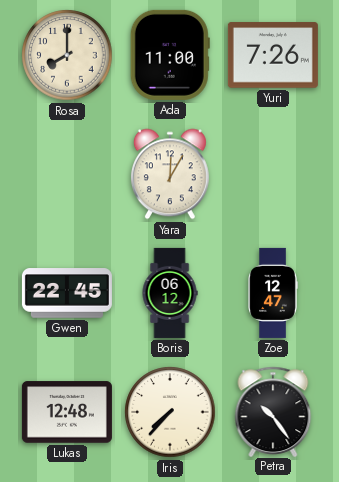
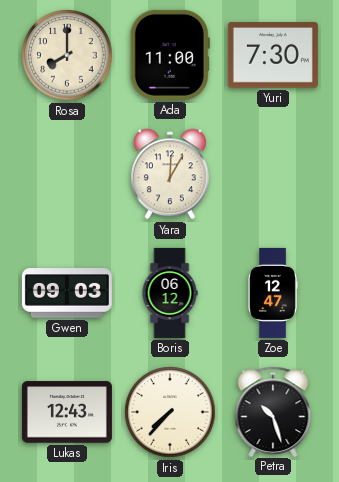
Yuri: 7:26 -> 7:30
Gwen: 22:45 -> 09:03
Lukas: 12:48 -> 12:43
Petra: 10:24 -> 10:27
